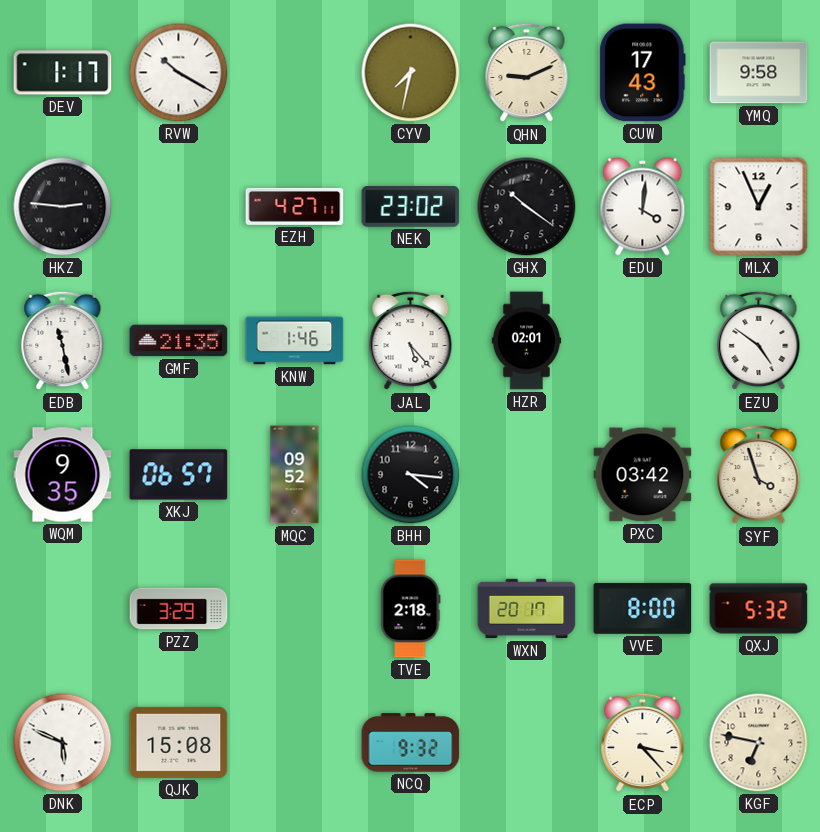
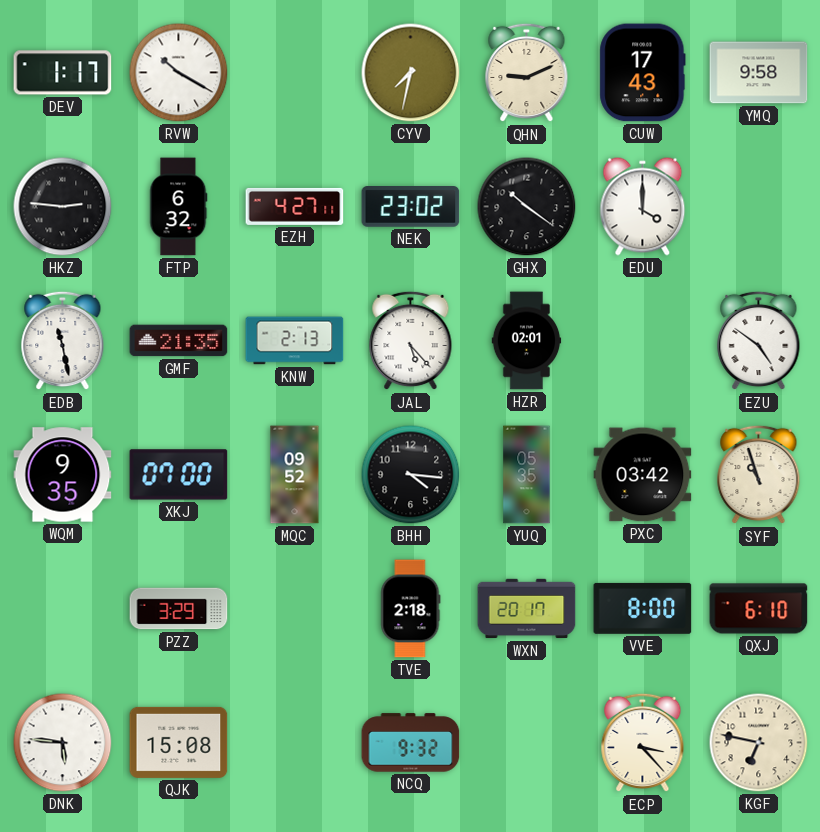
FTP: none -> 6:32
EDU: 4:01 -> 4:00
MLX: 12:56 -> none
KNW: 1:46 -> 2:13
XKJ: 06:57 -> 07:00
YUQ: none -> 05:35
SYF: 3:57 -> 10:57
QXJ: 5:32 -> 6:10
DNK: 5:49 -> 5:46
